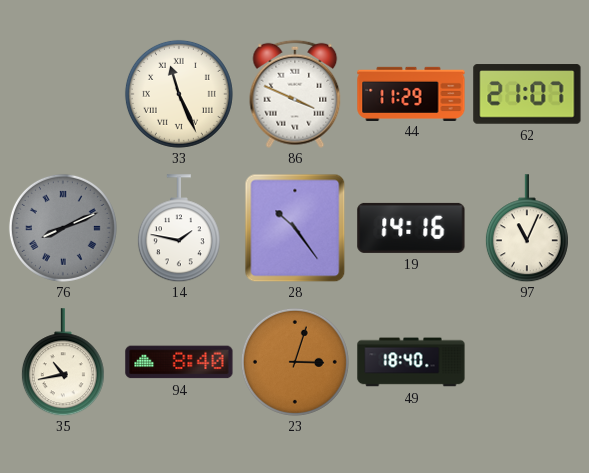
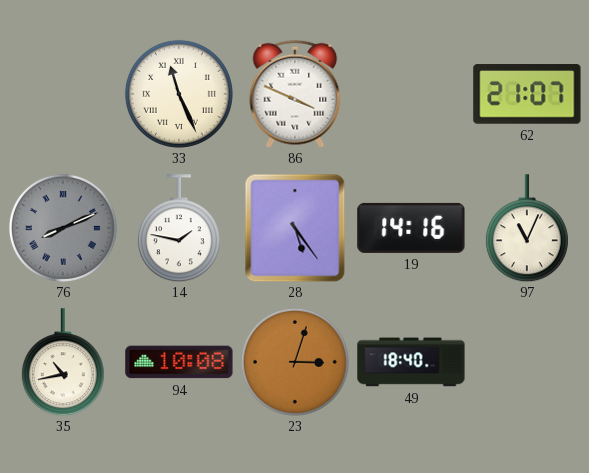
44: 11:29 -> none
28: 10:24 -> 5:24
94: 8:40 -> 10:08
